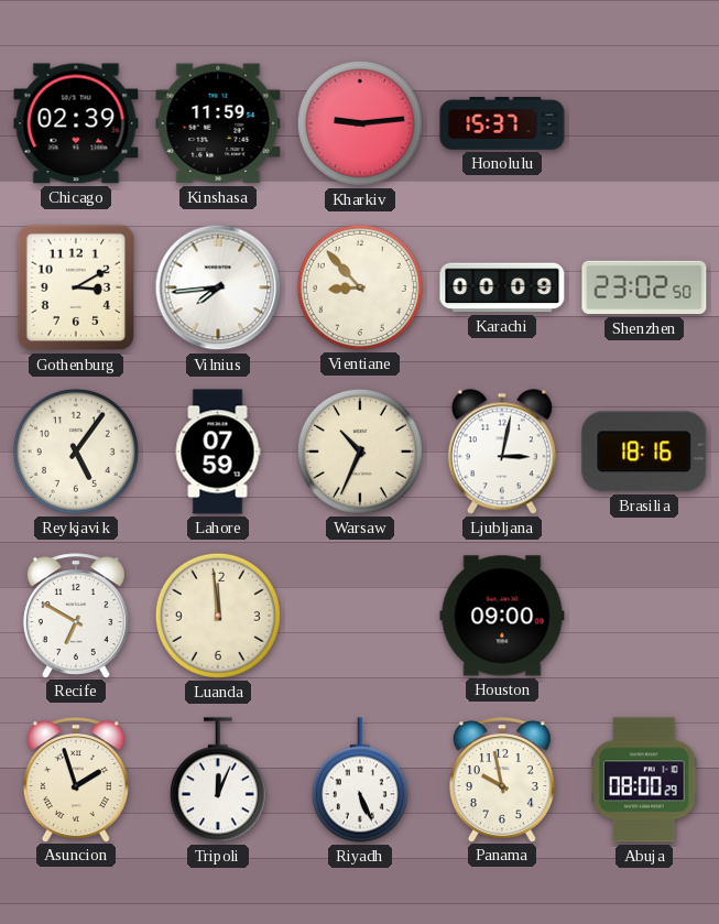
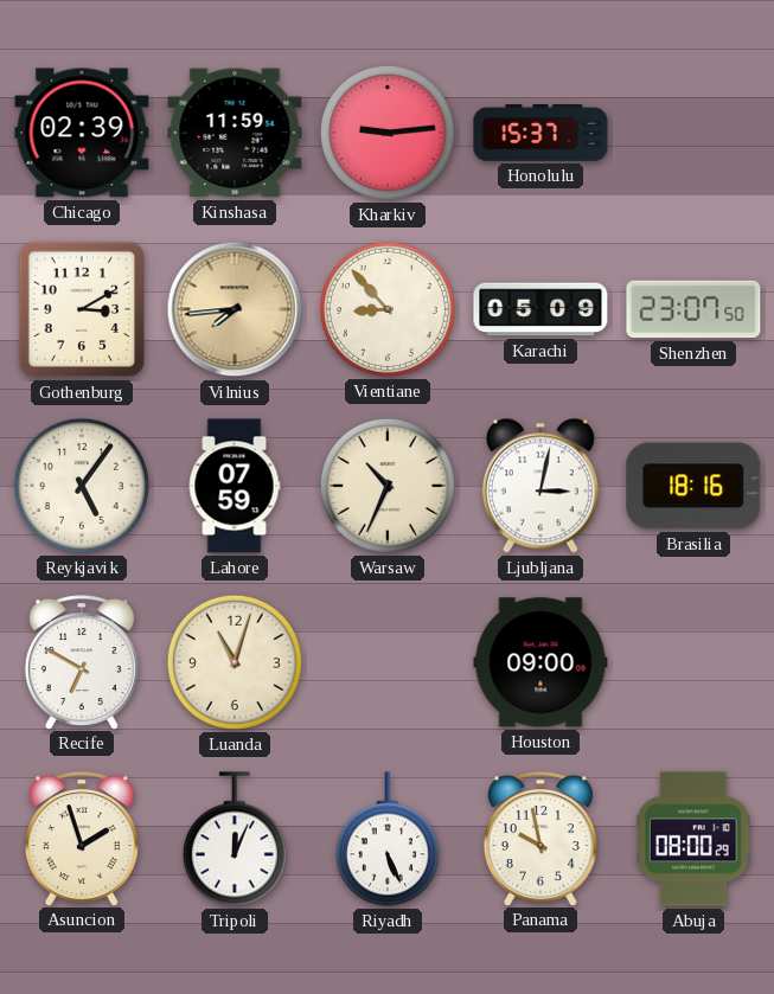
Vilnius dial: white -> champagne
Karachi: 00:09 -> 05:09
Shenzhen: 23:02 -> 23:07
Luanda: 11:59 -> 11:03
